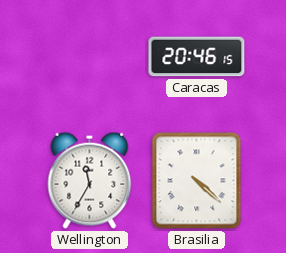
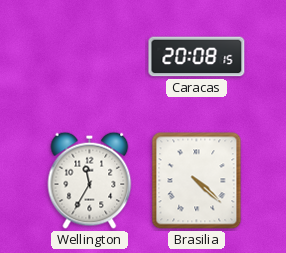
Caracas: 20:46 -> 20:08
